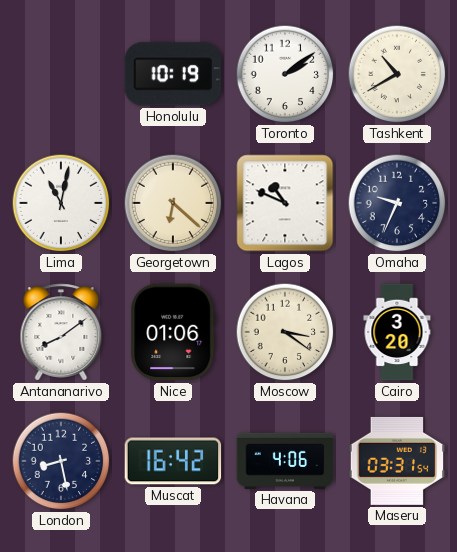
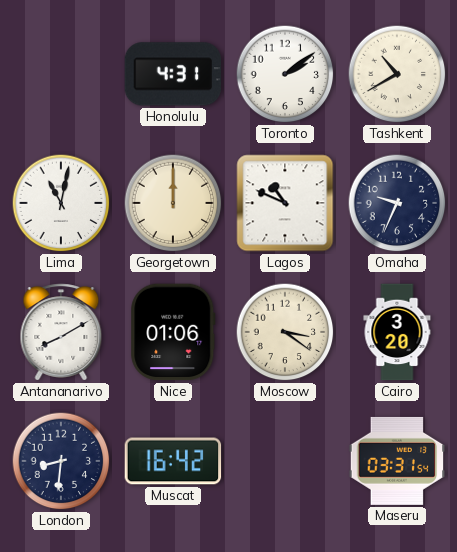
Honolulu: 10:19 -> 4:31
Georgetown: 6:22 -> 12:00
Antananarivo: 8:09 -> 8:10
London: 8:28 -> 8:31
Havana: 4:06 -> none
